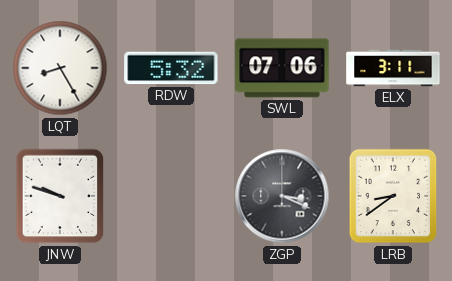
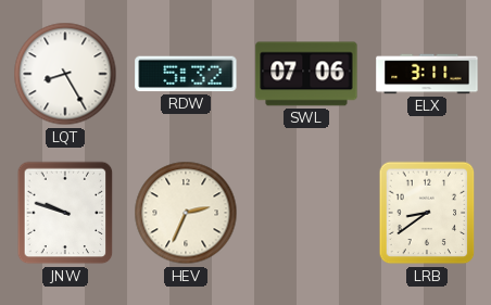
HEV: none -> 2:34
ZGP: 3:19 -> none
